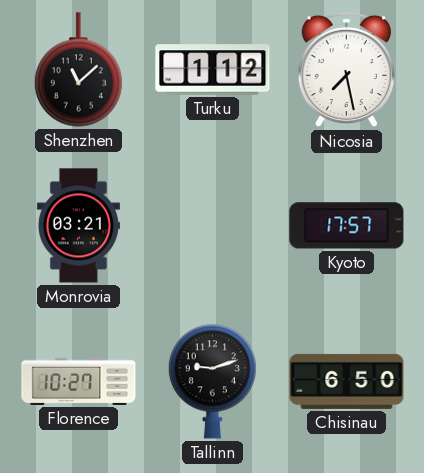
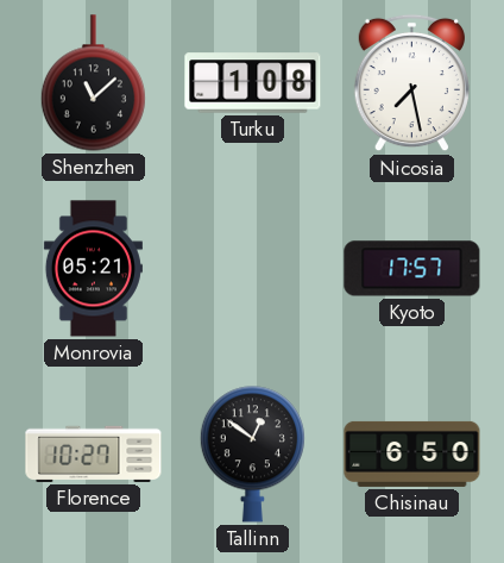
Turku: 1:12 -> 1:08
Monrovia: 03:21 -> 05:21
Tallinn: 9:12 -> 12:51
